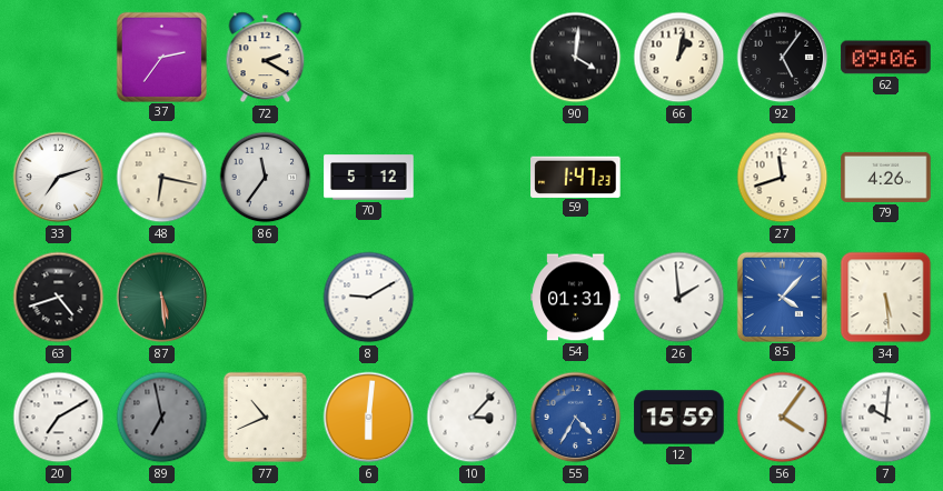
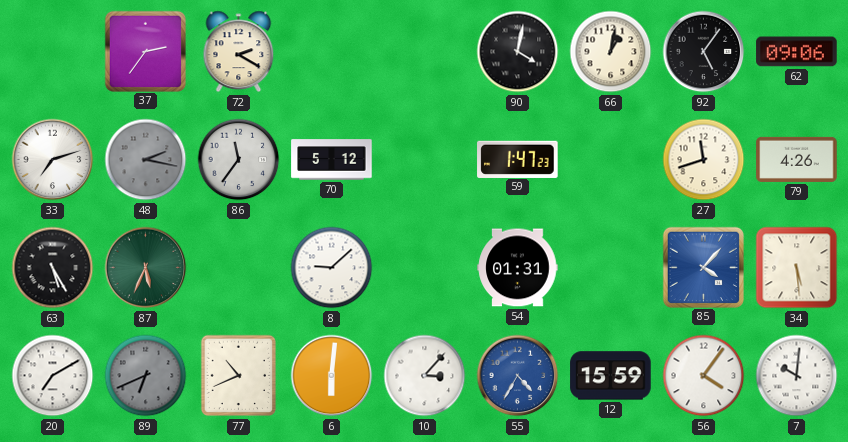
90: 4:01 -> 4:02
48: 6:17 -> 2:17
48 dial: cream -> grey
63: 4:42 -> 5:25
87: 5:29 -> 5:34
8: 9:10 -> 9:08
26: 1:59 -> none
89: 6:58 -> 6:41
